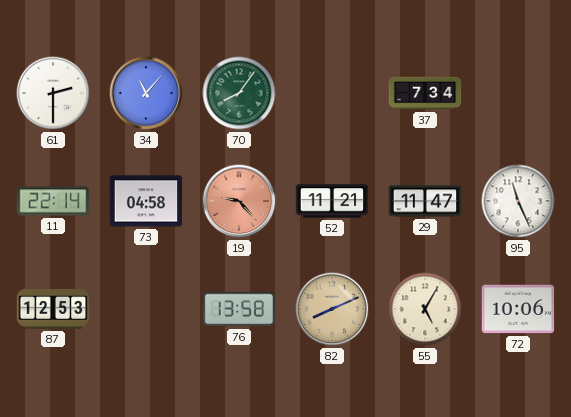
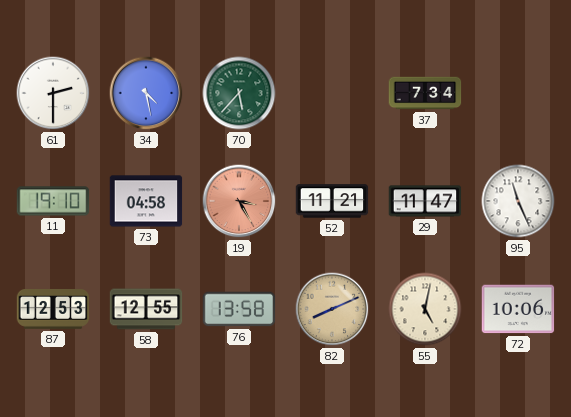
34: 11:07 -> 4:28
70: 8:06 -> 5:37
11: 22:14 -> 19:10
19: 9:23 -> 3:25
58: none -> 12:55
55: 5:05 -> 5:02
